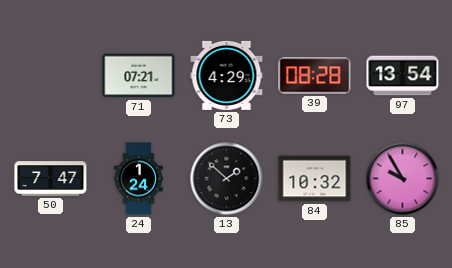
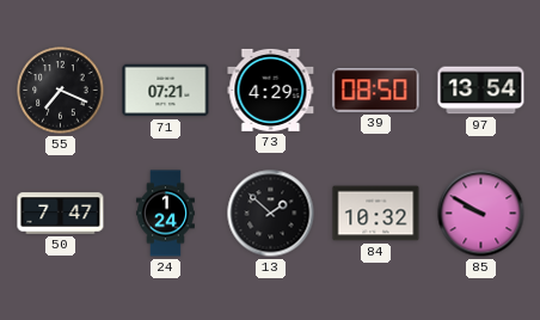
55: none -> 7:19
39: 08:28 -> 08:50
85: 9:55 -> 9:50
